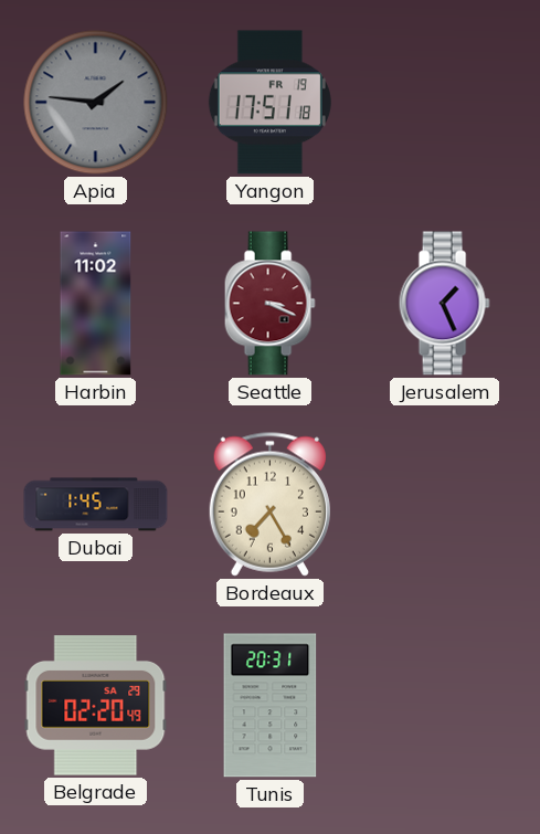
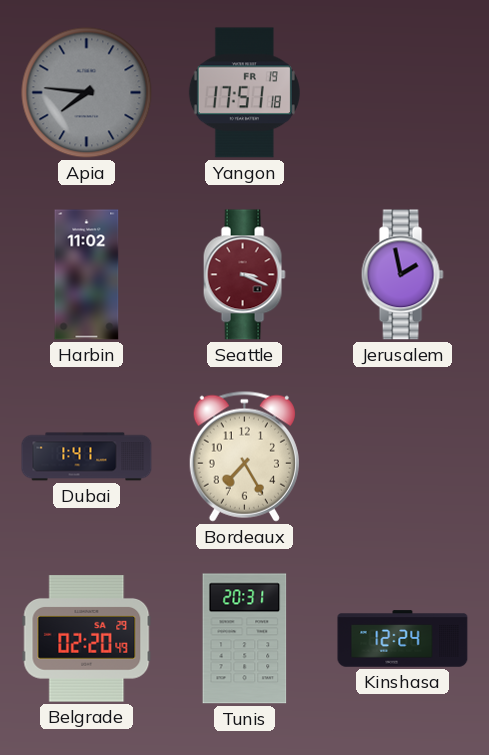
Apia: 1:46 -> 7:46
Jerusalem: 1:26 -> 1:58
Dubai: 1:45 -> 1:41
Kinshasa: none -> 12:24
